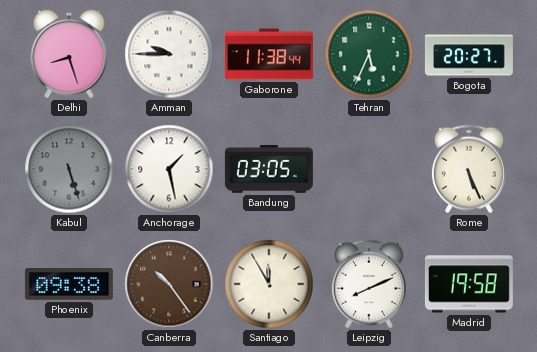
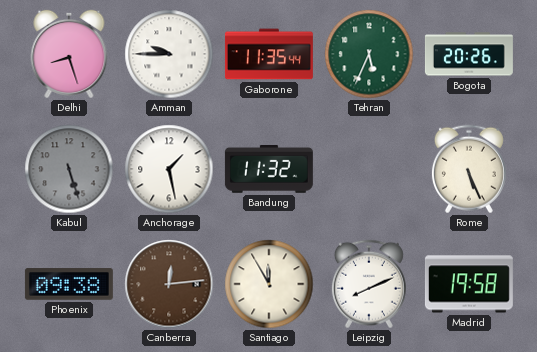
Gaborone: 11:38 -> 11:35
Bogota: 20:27 -> 20:26
Bandung: 03:05 -> 11:32
Canberra: 10:24 -> 12:14
